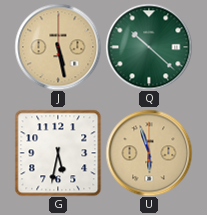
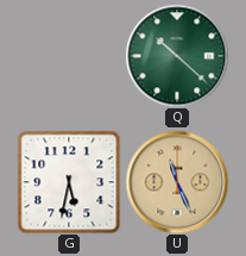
J: 5:28 -> none
U: 5:57 -> 11:26
